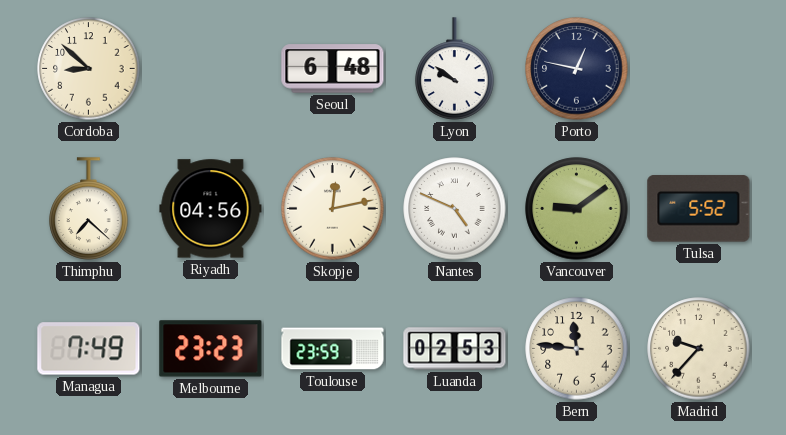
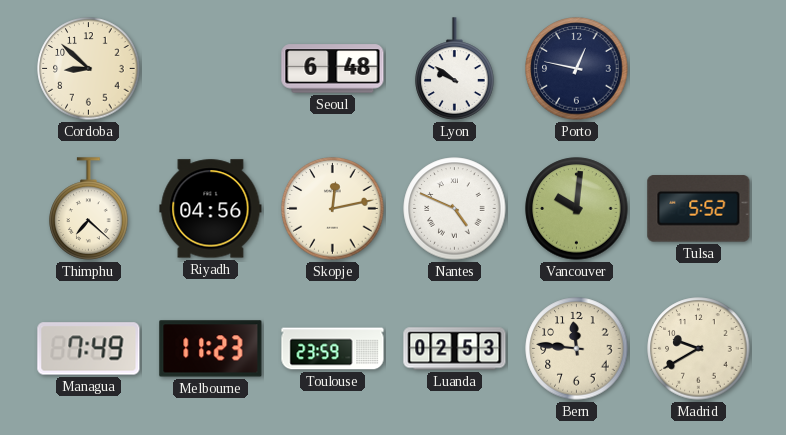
Vancouver: 9:09 -> 10:01
Melbourne: 23:23 -> 11:23
Madrid: 9:37 -> 9:40
